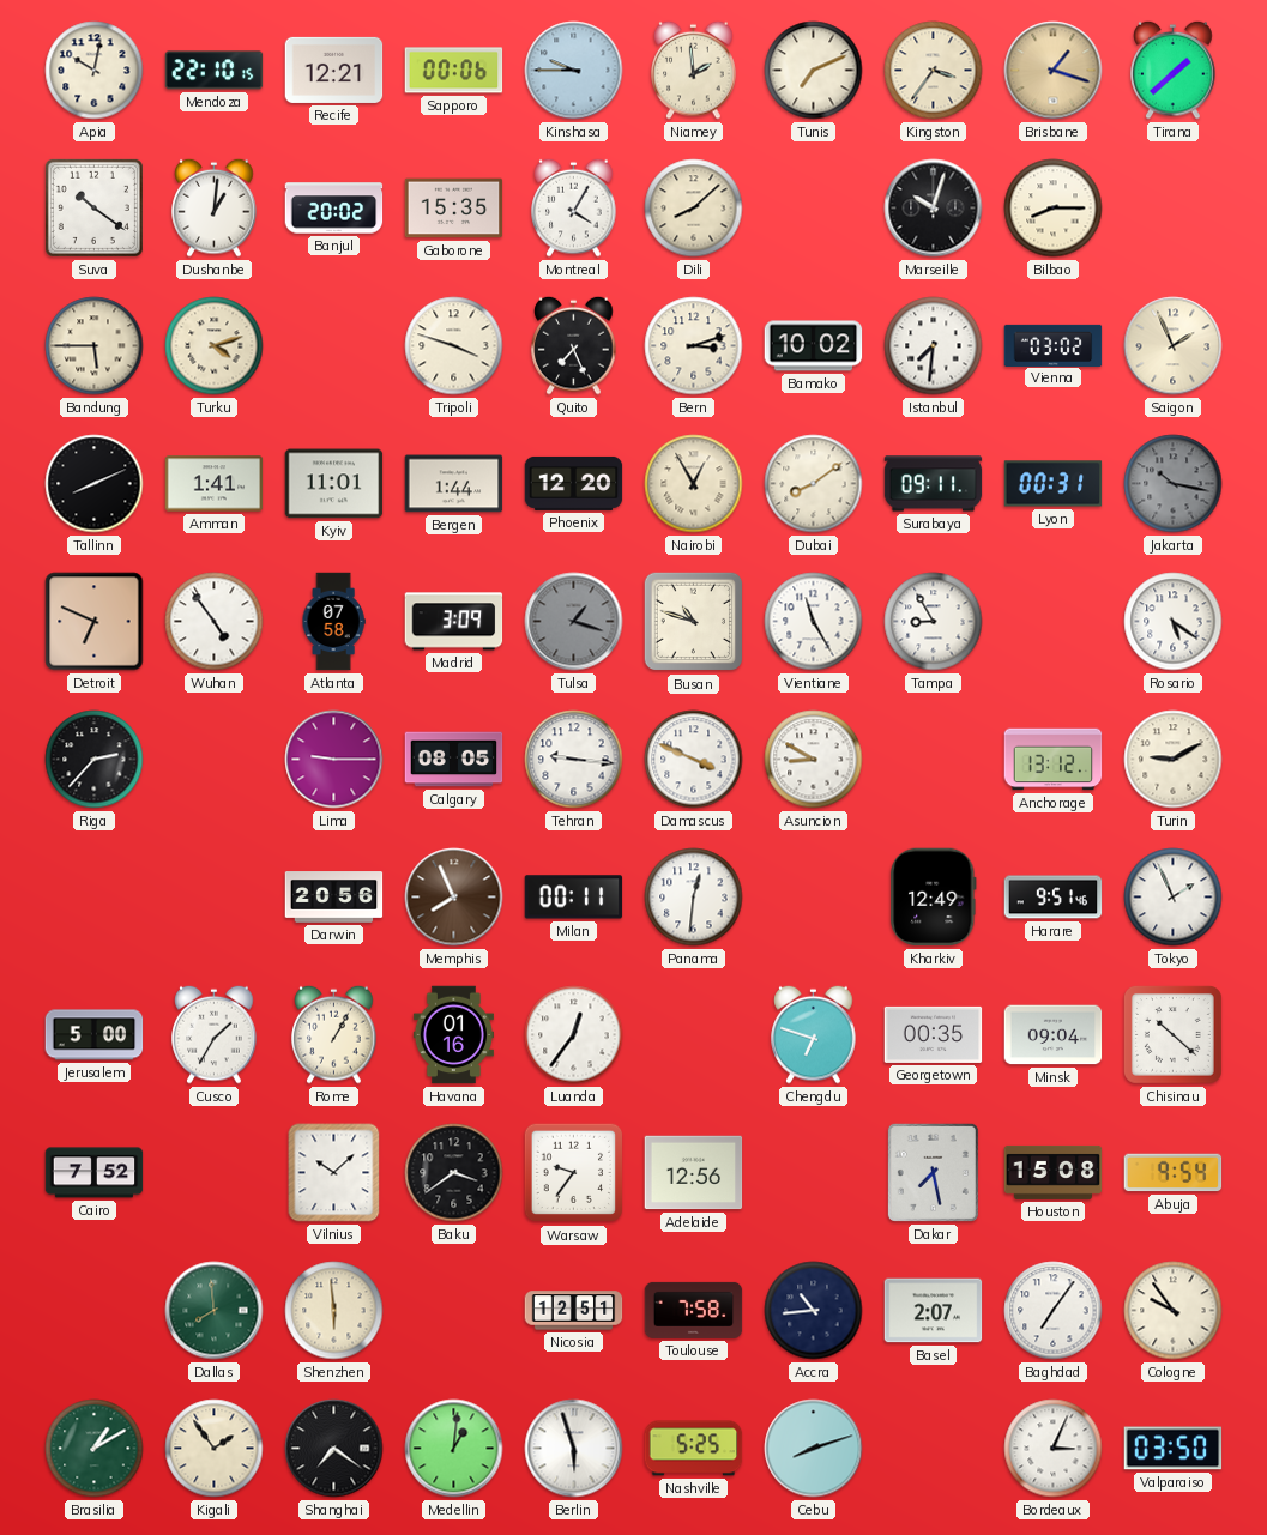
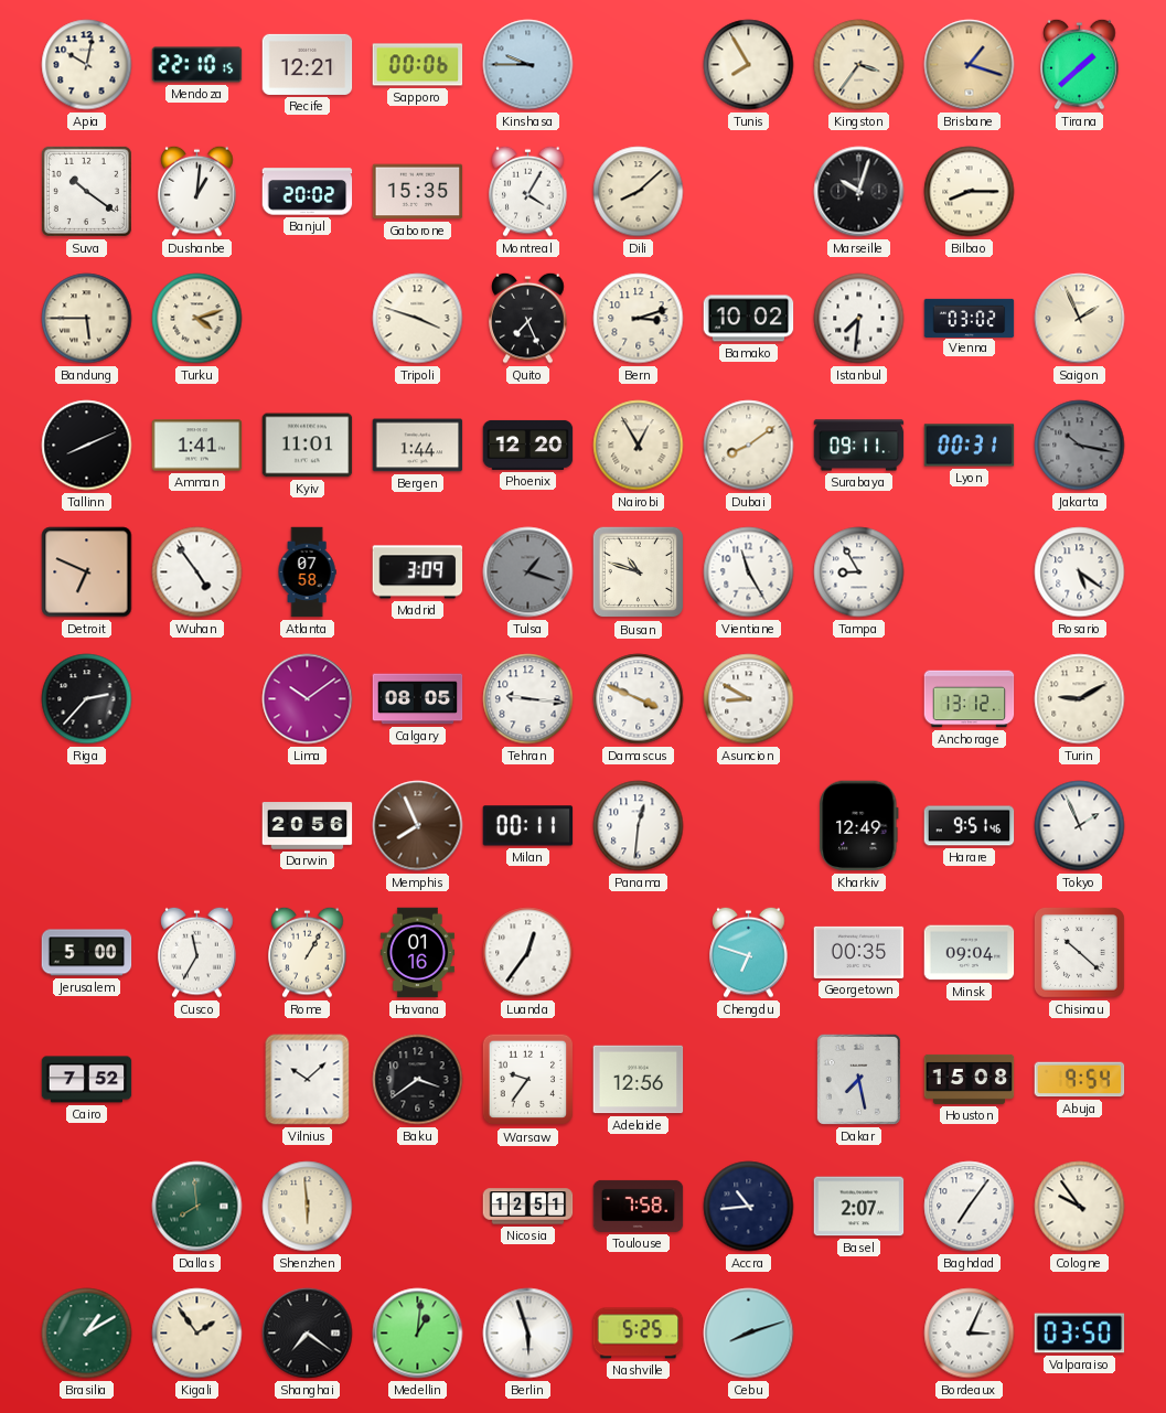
Niamey: 1:59 -> none
Tunis: 7:11 -> 7:55
Lima: 9:15 -> 10:09
Cusco: 1:35 -> 11:35
